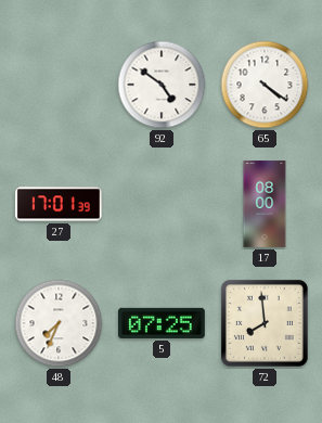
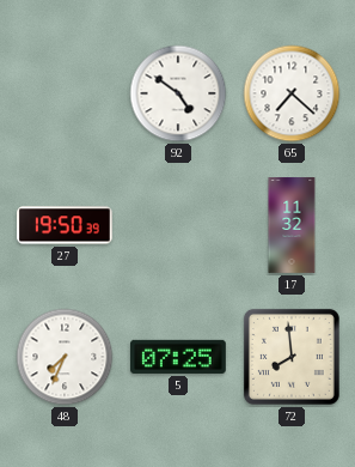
65: 4:21 -> 7:22
27: 17:01 -> 19:50
17: 08:00 -> 11:32
